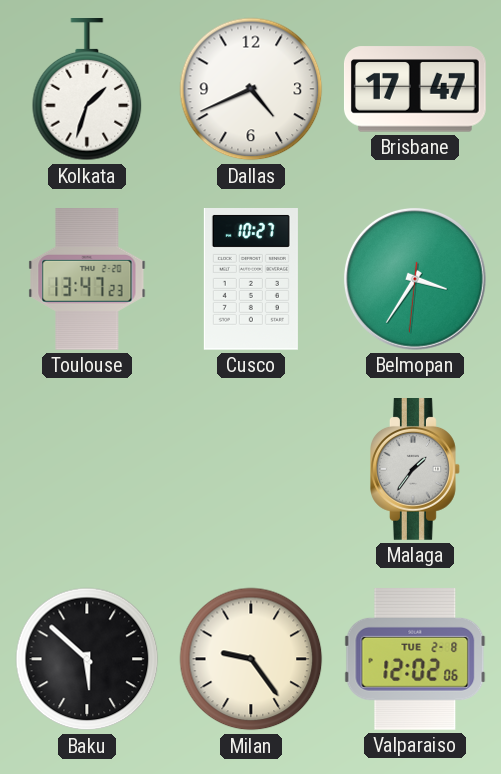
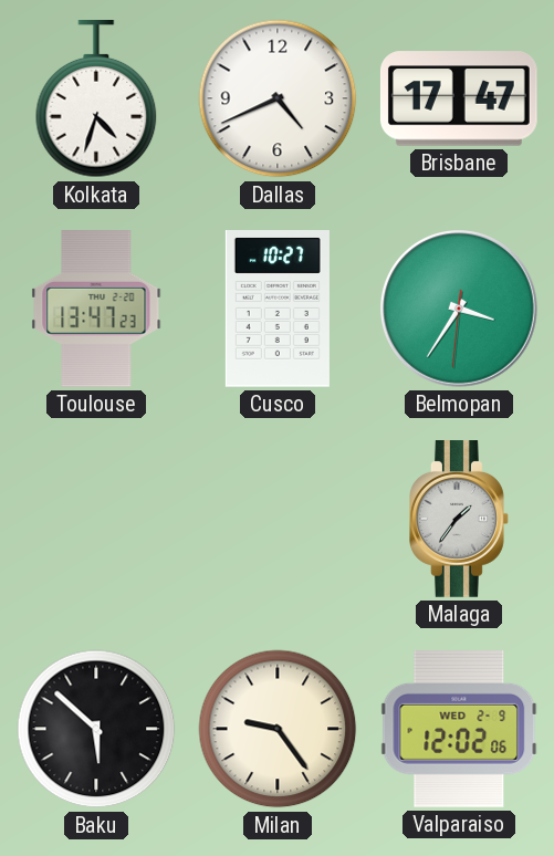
Kolkata: 1:33 -> 4:33
Valparaiso date: TUE 2-8 -> WED 2-9
